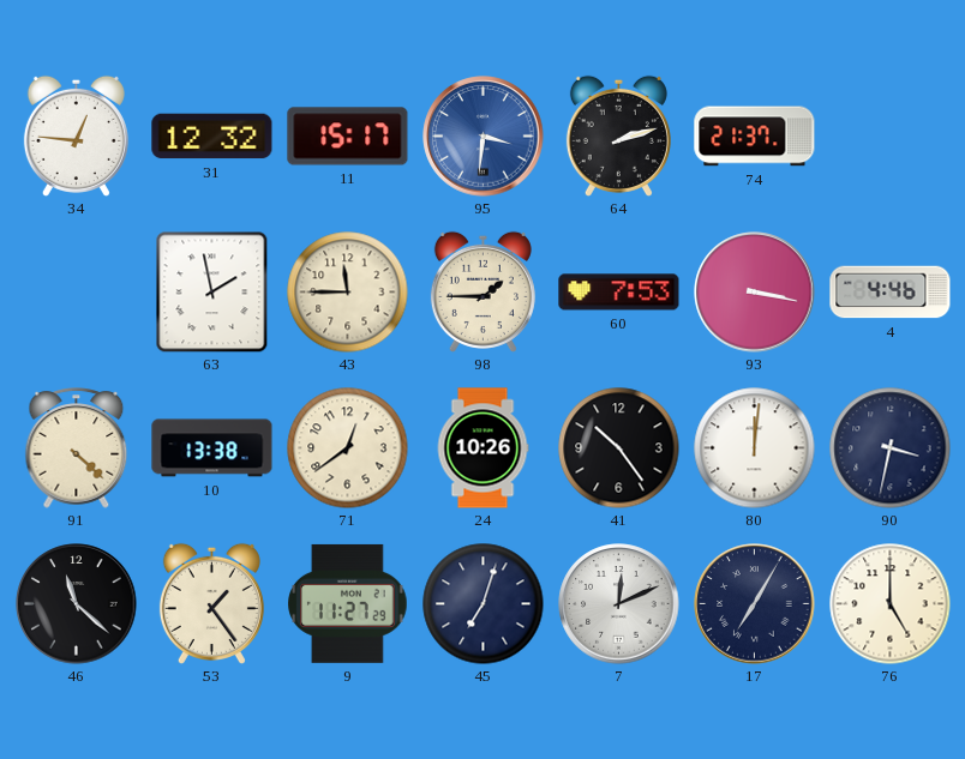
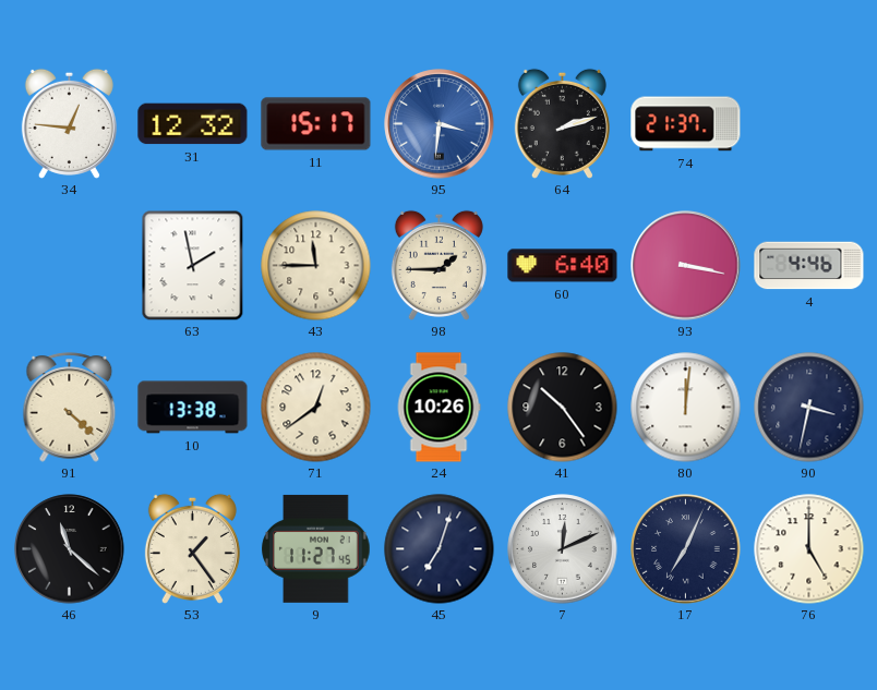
60: 7:53 -> 6:40
9: 11:27:29 -> 11:27:45
17: 7:05 -> 7:04
